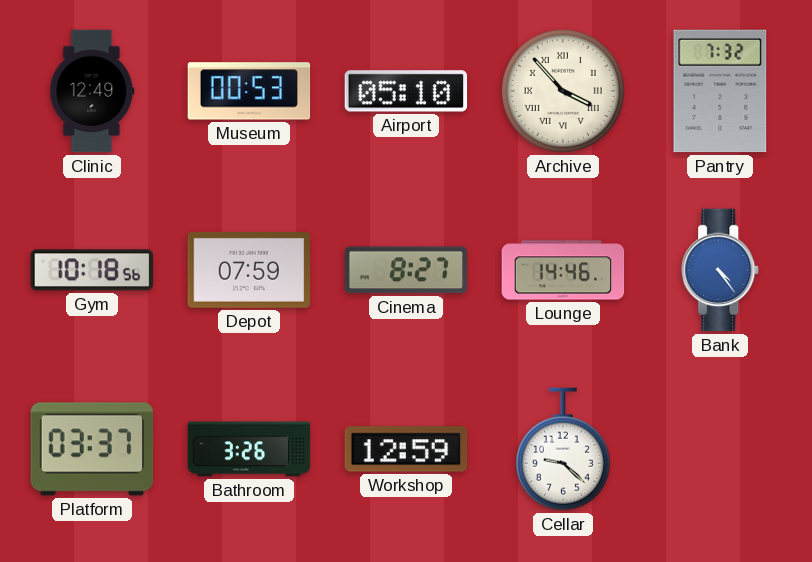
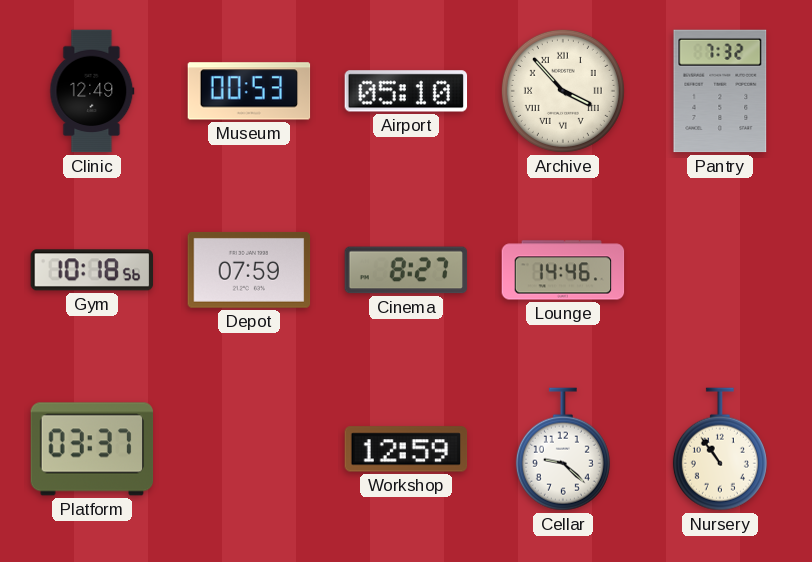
Bank: 4:24 -> none
Bathroom: 3:26 -> none
Nursery: none -> 10:54
